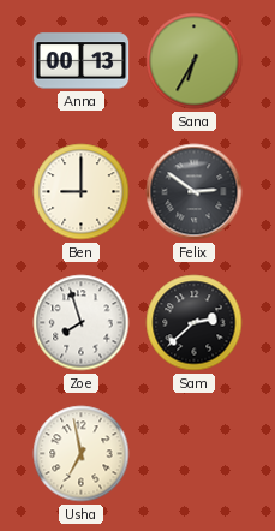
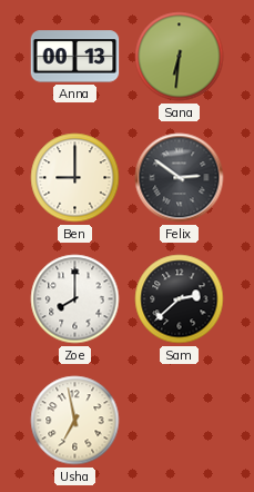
Sana: 6:35 -> 6:31
Zoe: 7:57 -> 8:00
